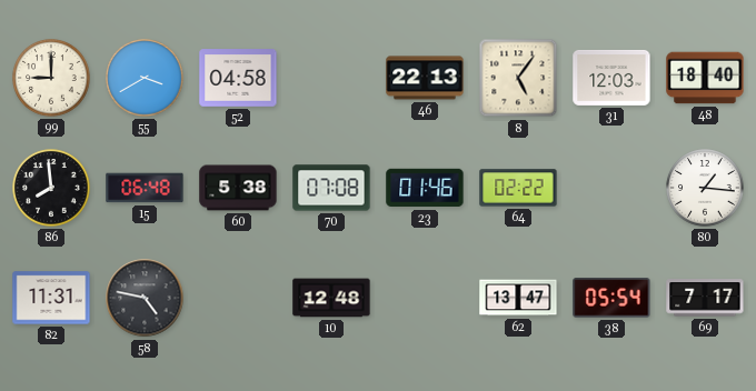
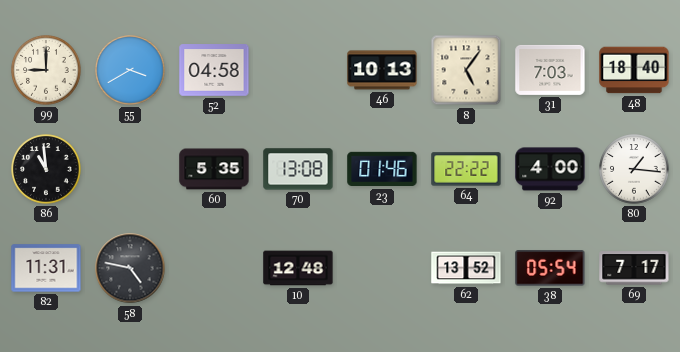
46: 22:13 -> 10:13
31: 12:03 -> 7:03
86: 7:59 -> 10:59
15: 06:48 -> none
60: 5:38 -> 5:35
70: 07:08 -> 13:08
64: 02:22 -> 22:22
92: none -> 4:00
62: 13:47 -> 13:52
